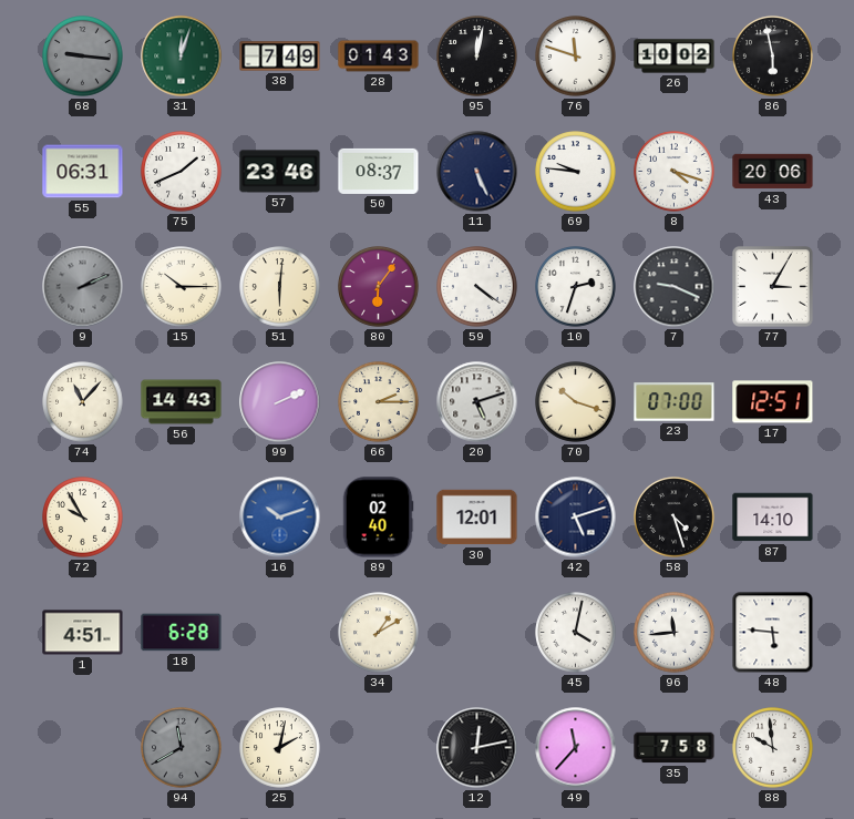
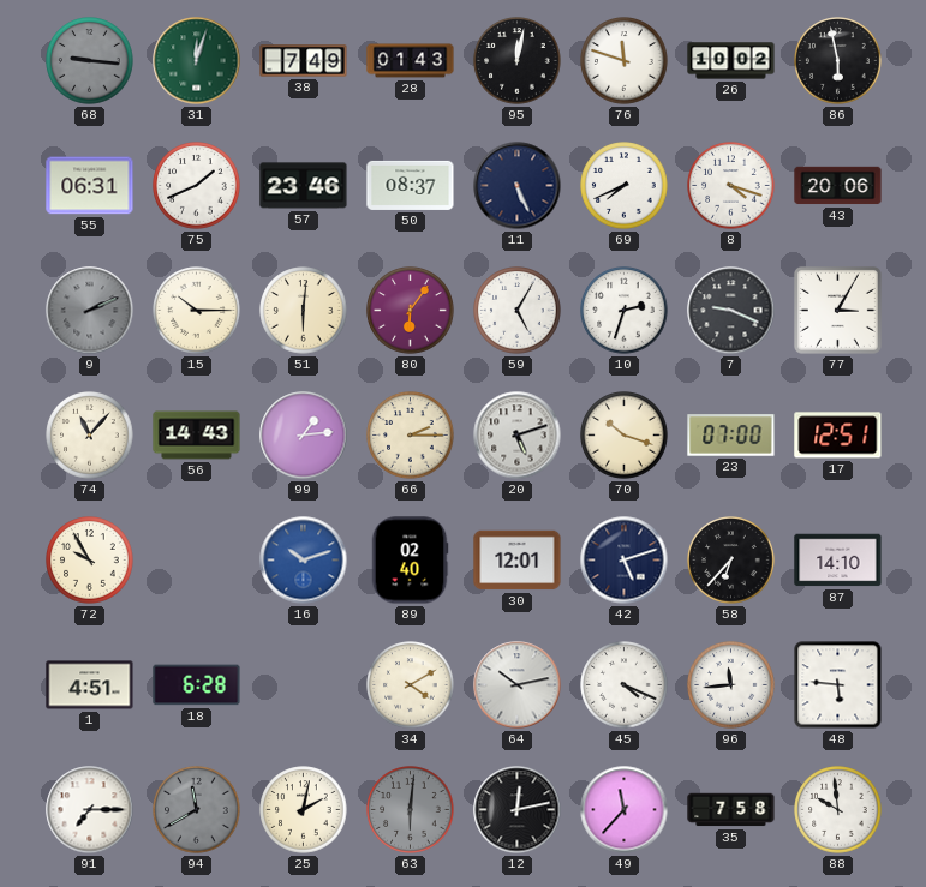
69: 9:46 -> 7:41
59: 4:21 -> 5:05
99: 2:11 -> 1:14
58: 4:27 -> 6:37
34: 1:10 -> 4:10
64: none -> 10:13
45: 4:02 -> 4:19
91: none -> 7:15
63: none -> 6:01
